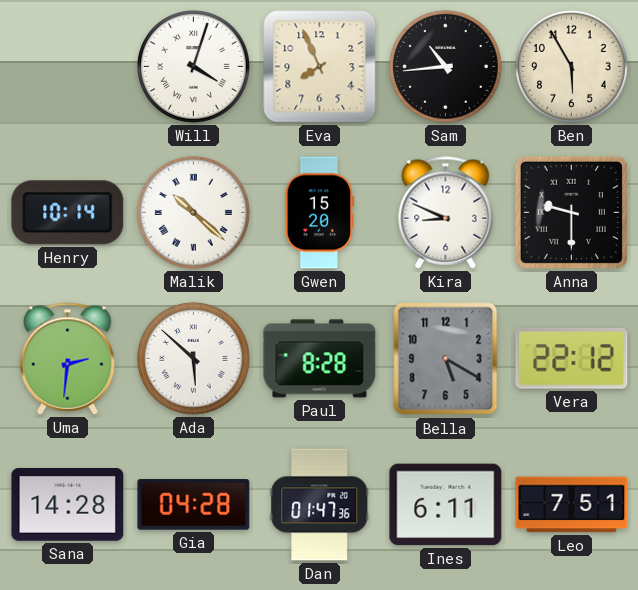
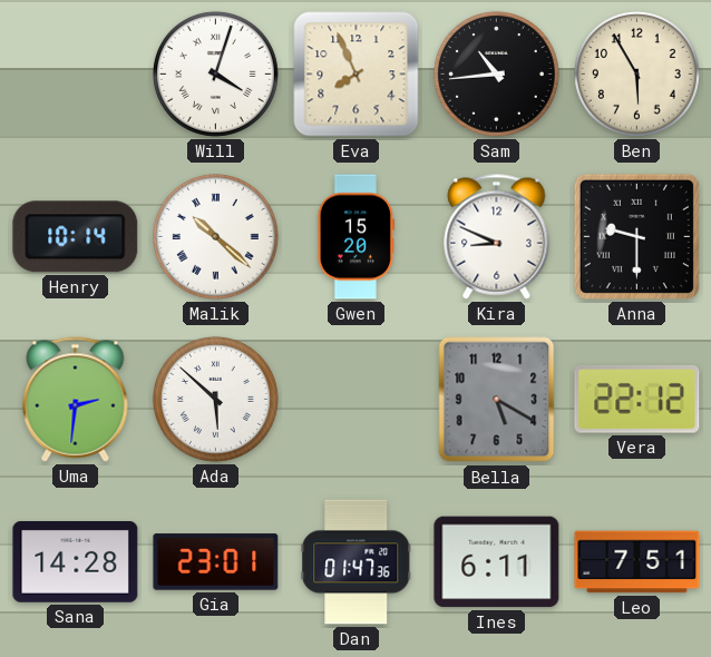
Paul: 8:28 -> none
Gia: 04:28 -> 23:01
